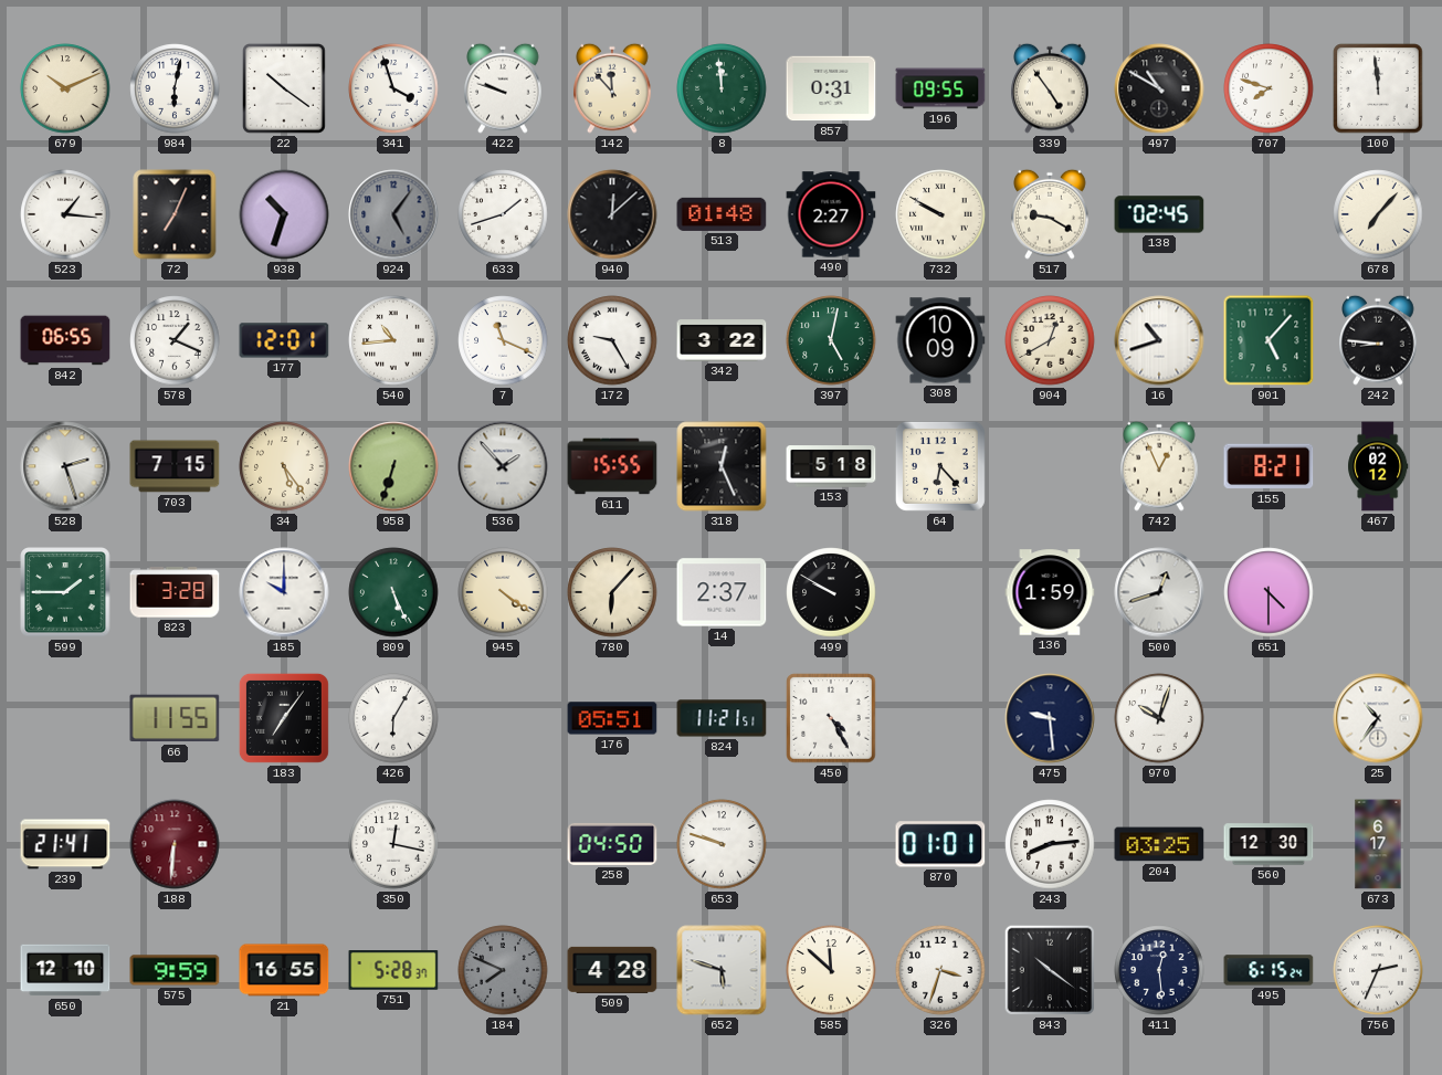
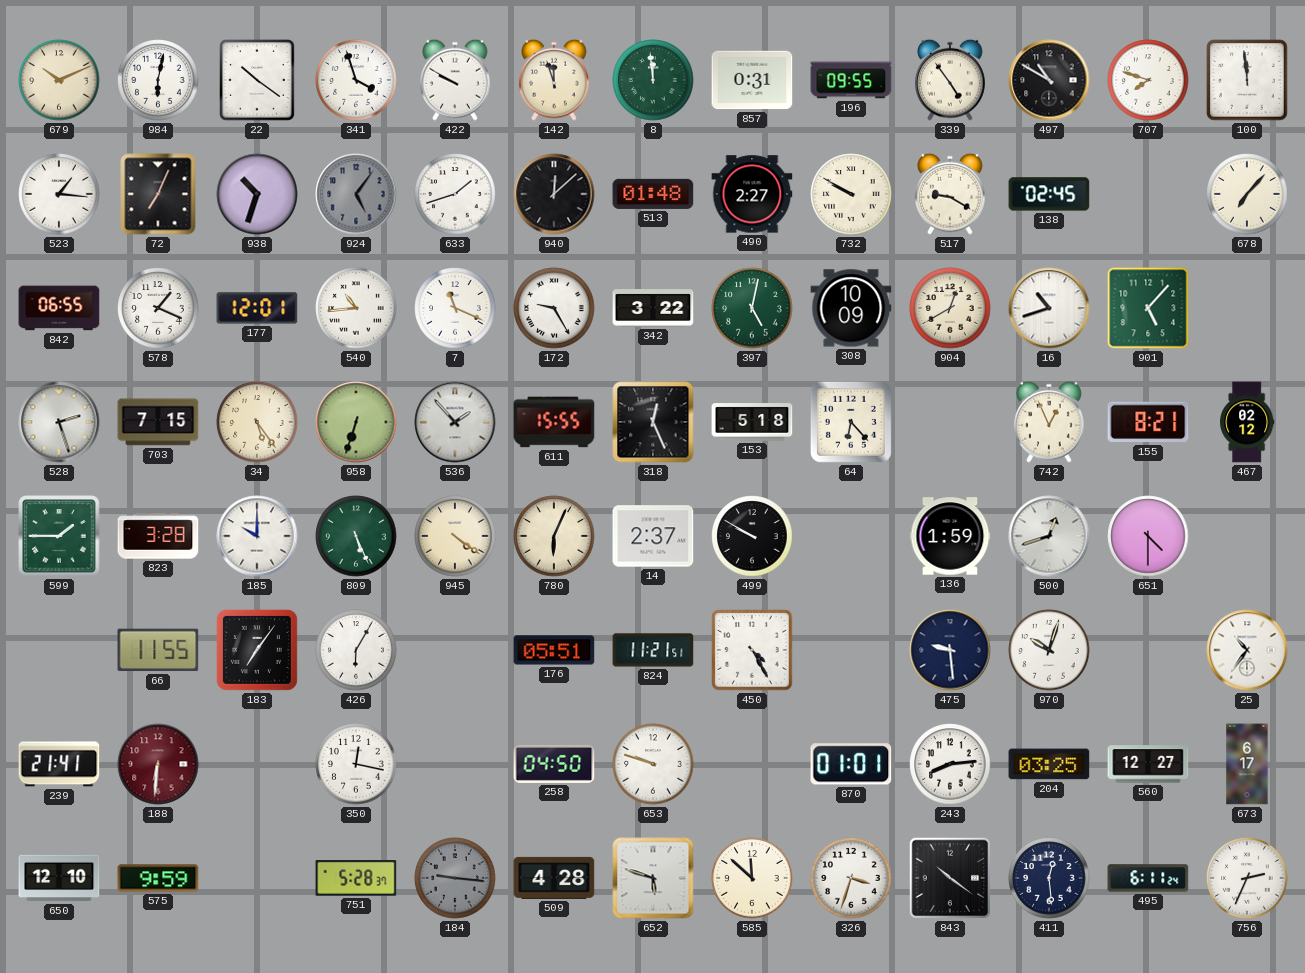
422: 9:48 -> 9:50
142: 11:53 -> 11:57
242: 8:46 -> none
780: 6:07 -> 6:04
560: 12:30 -> 12:27
21: 16:55 -> none
184: 7:49 -> 9:16
495: 6:15 -> 6:11
